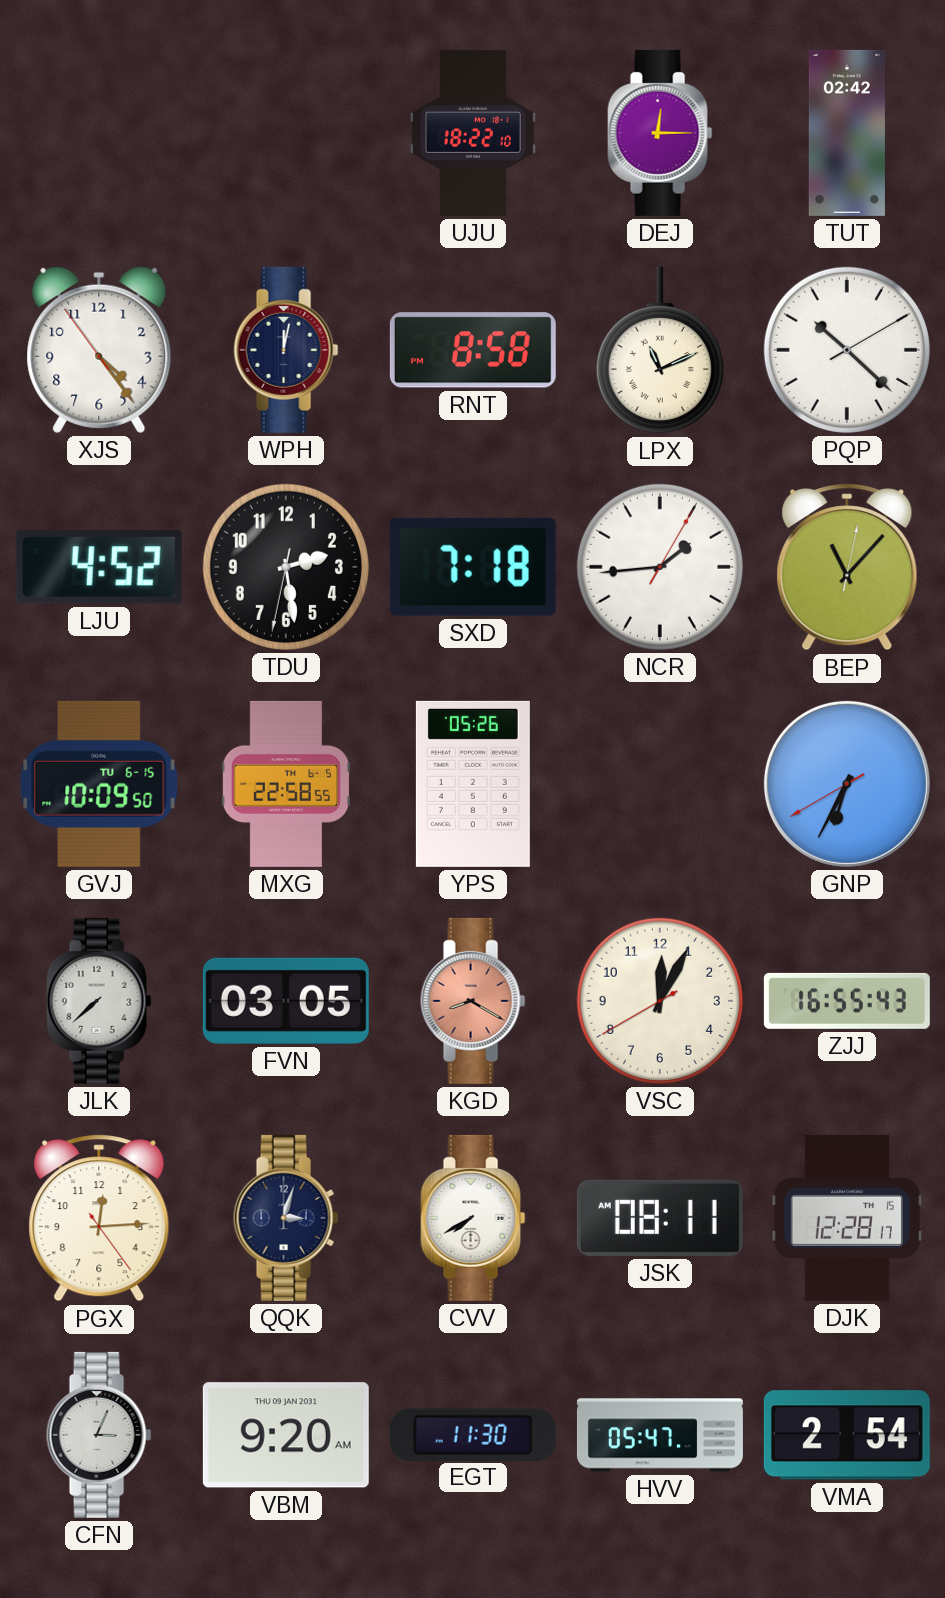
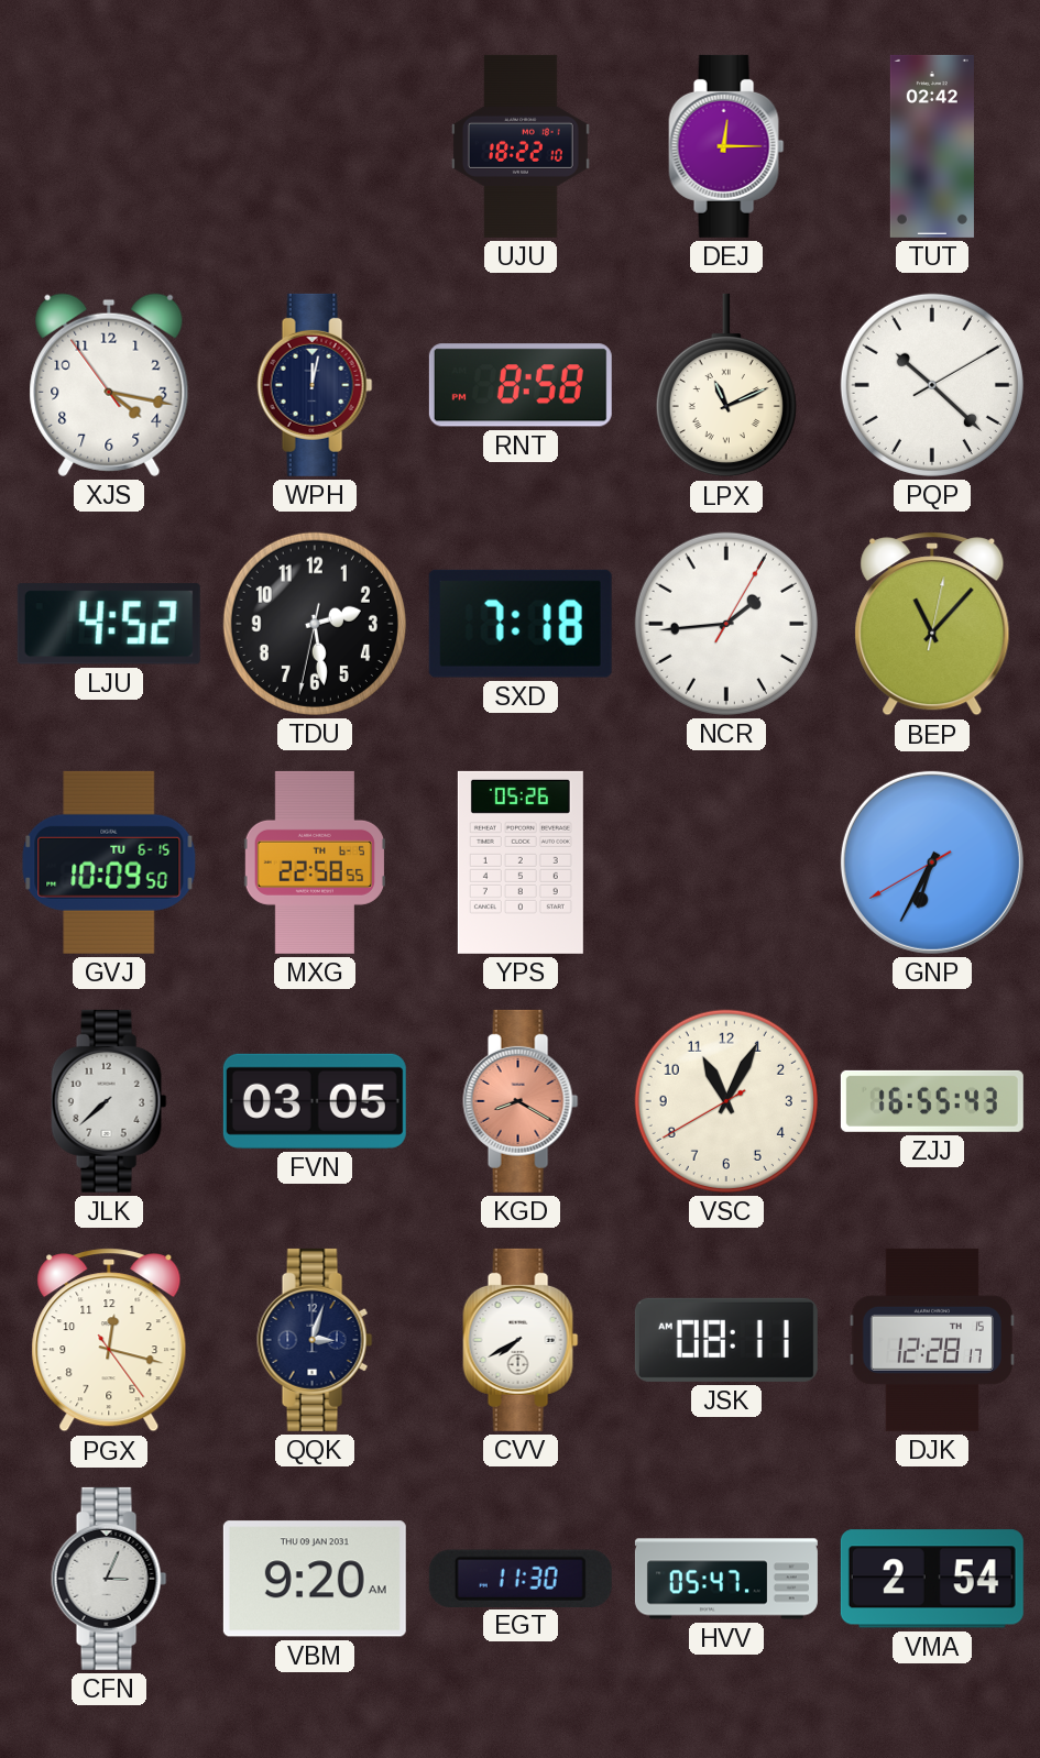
XJS: 4:23 -> 4:16
VSC: 12:04 -> 11:04
PGX: 12:14 -> 12:17
